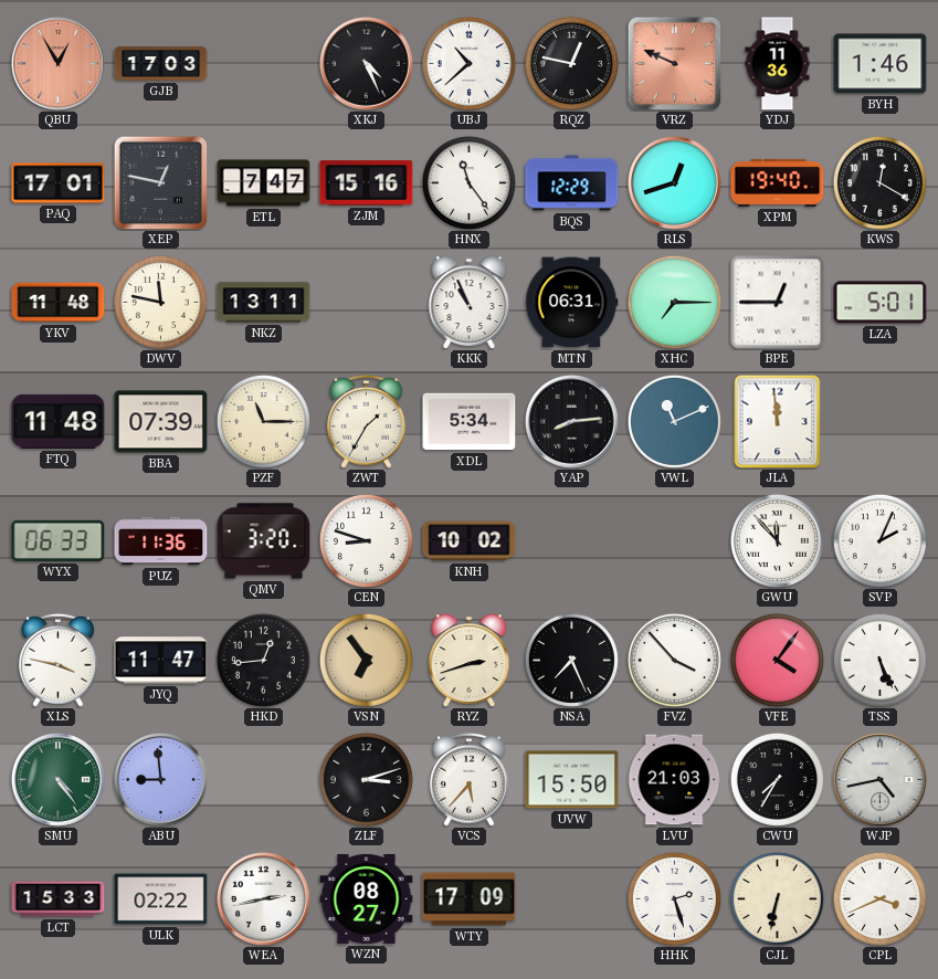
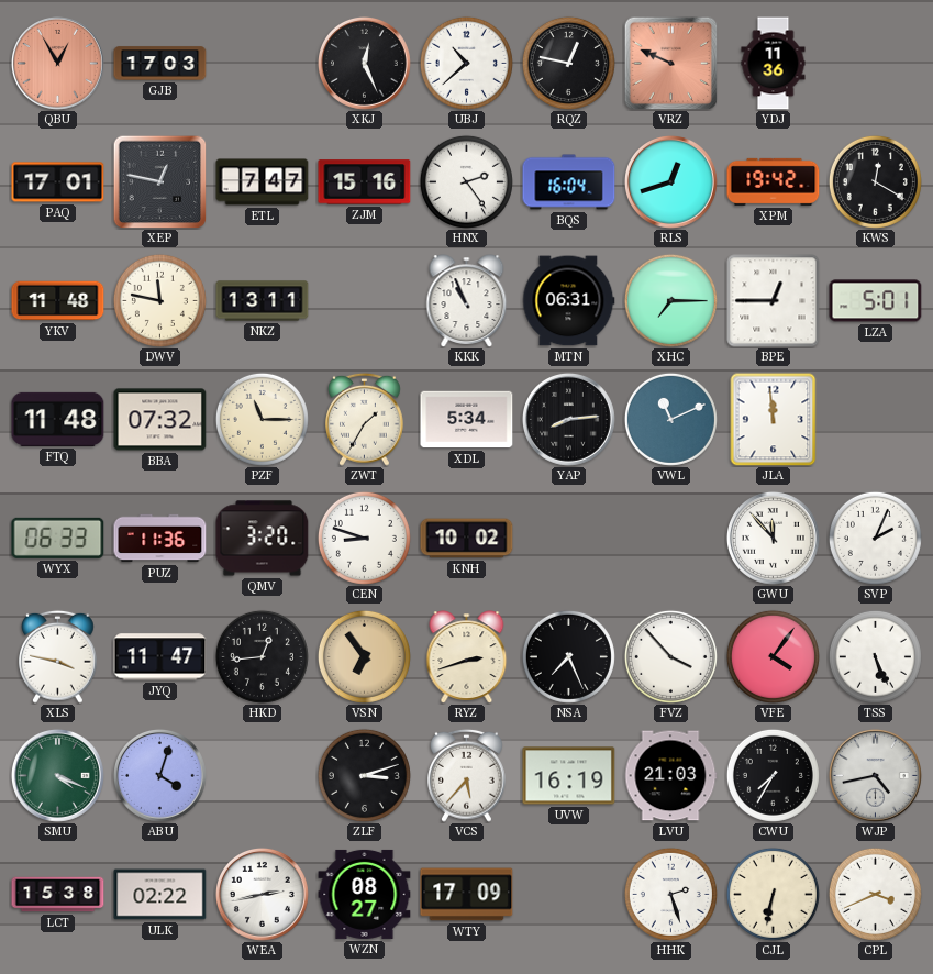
XKJ: 4:26 -> 12:26
BYH: 1:46 -> none
HNX: 11:24 -> 2:24
BQS: 12:29 -> 16:04
XPM: 19:40 -> 19:42
BBA: 07:39 -> 07:32
SMU: 4:24 -> 4:19
ABU: 8:59 -> 4:03
UVW: 15:50 -> 16:19
LCT: 15:33 -> 15:38
